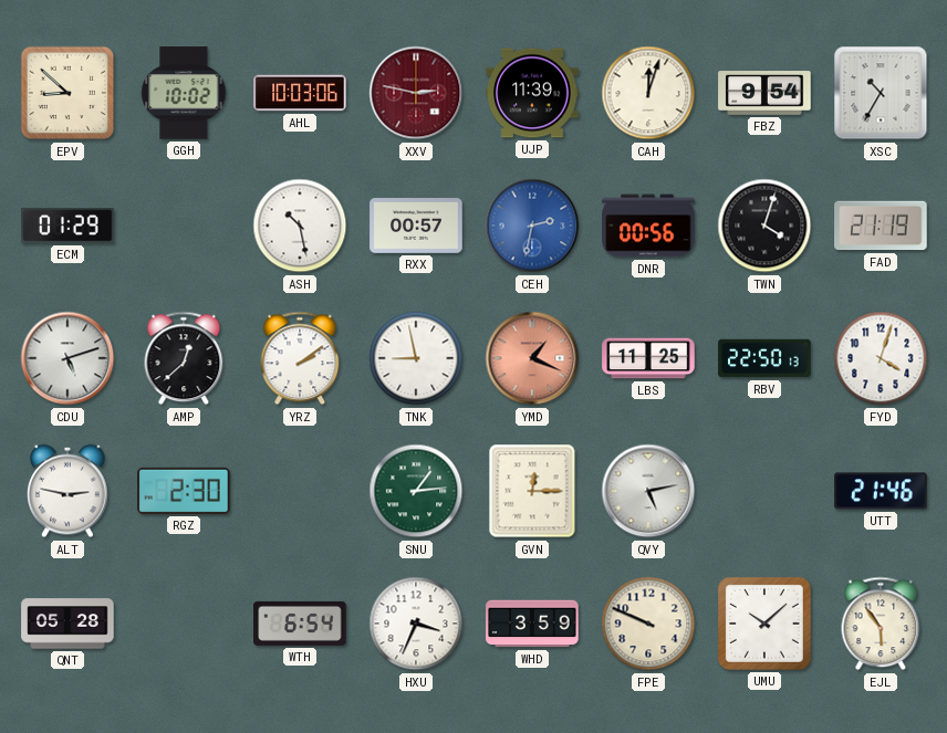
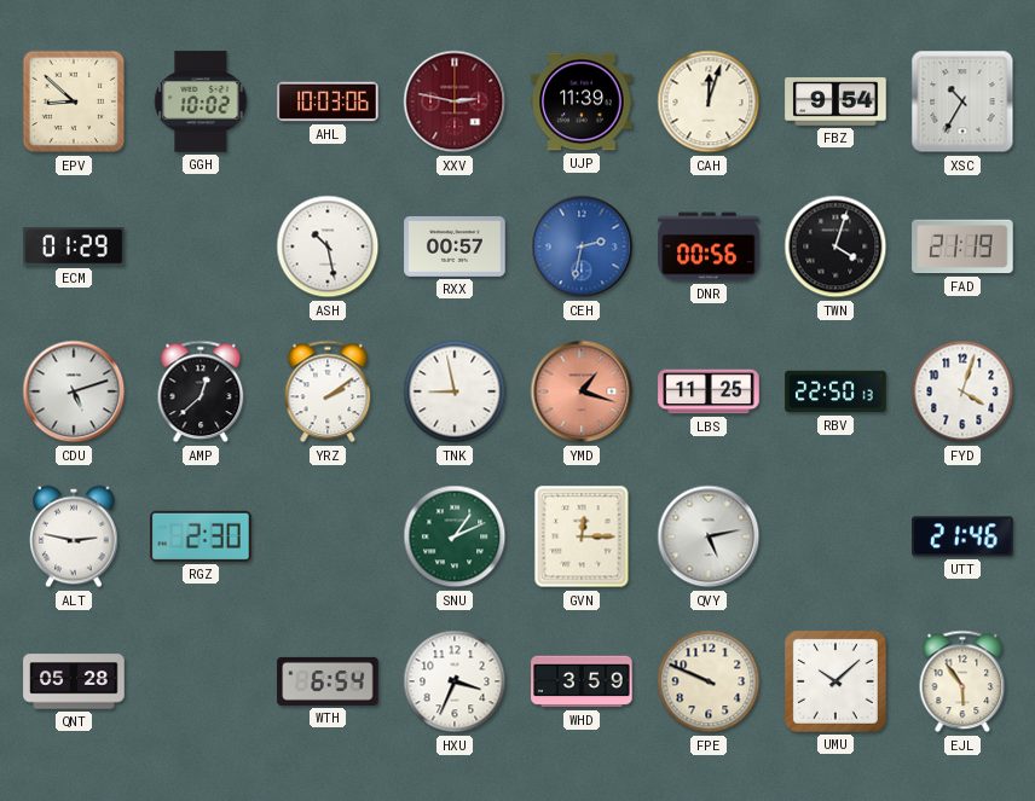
YMD: 1:19 -> 1:18
SNU: 1:14 -> 1:11
